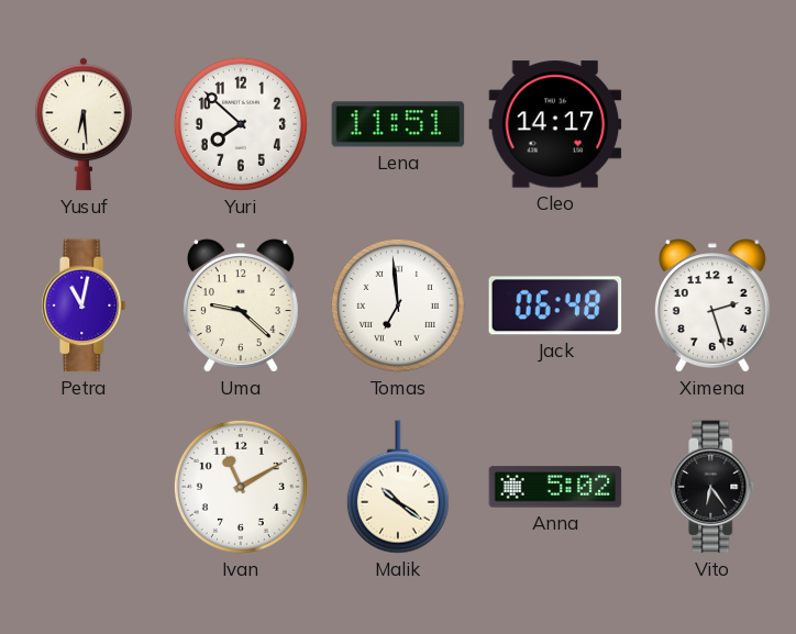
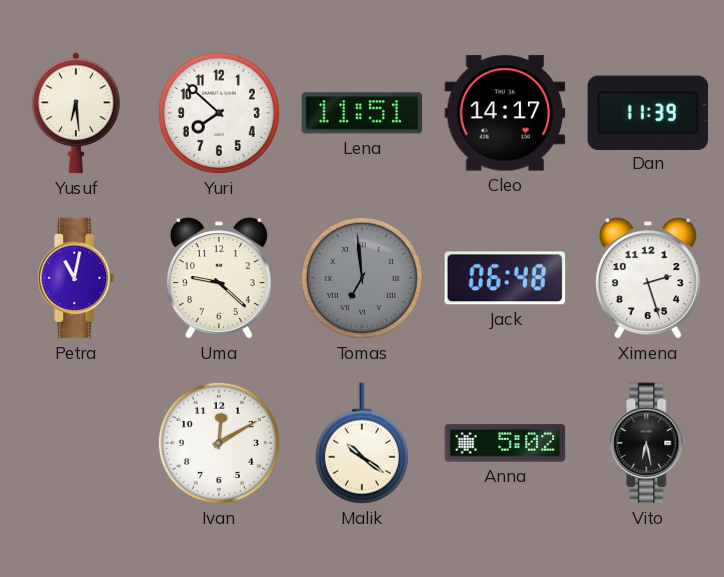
Dan: none -> 11:39
Tomas dial: white -> grey
Ivan: 11:10 -> 12:10
Vito: 6:24 -> 6:28
